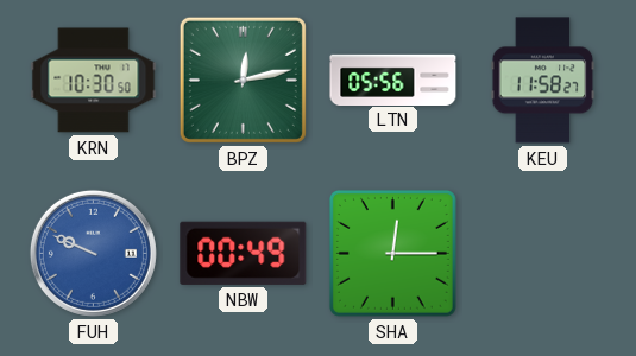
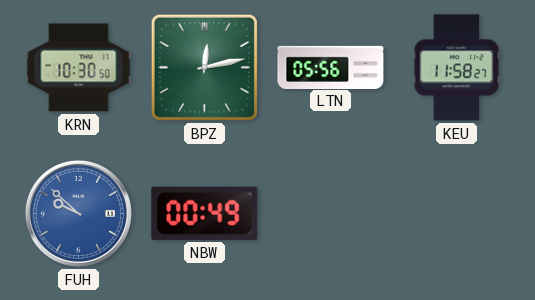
FUH: 9:49 -> 9:52
SHA: 12:15 -> none
